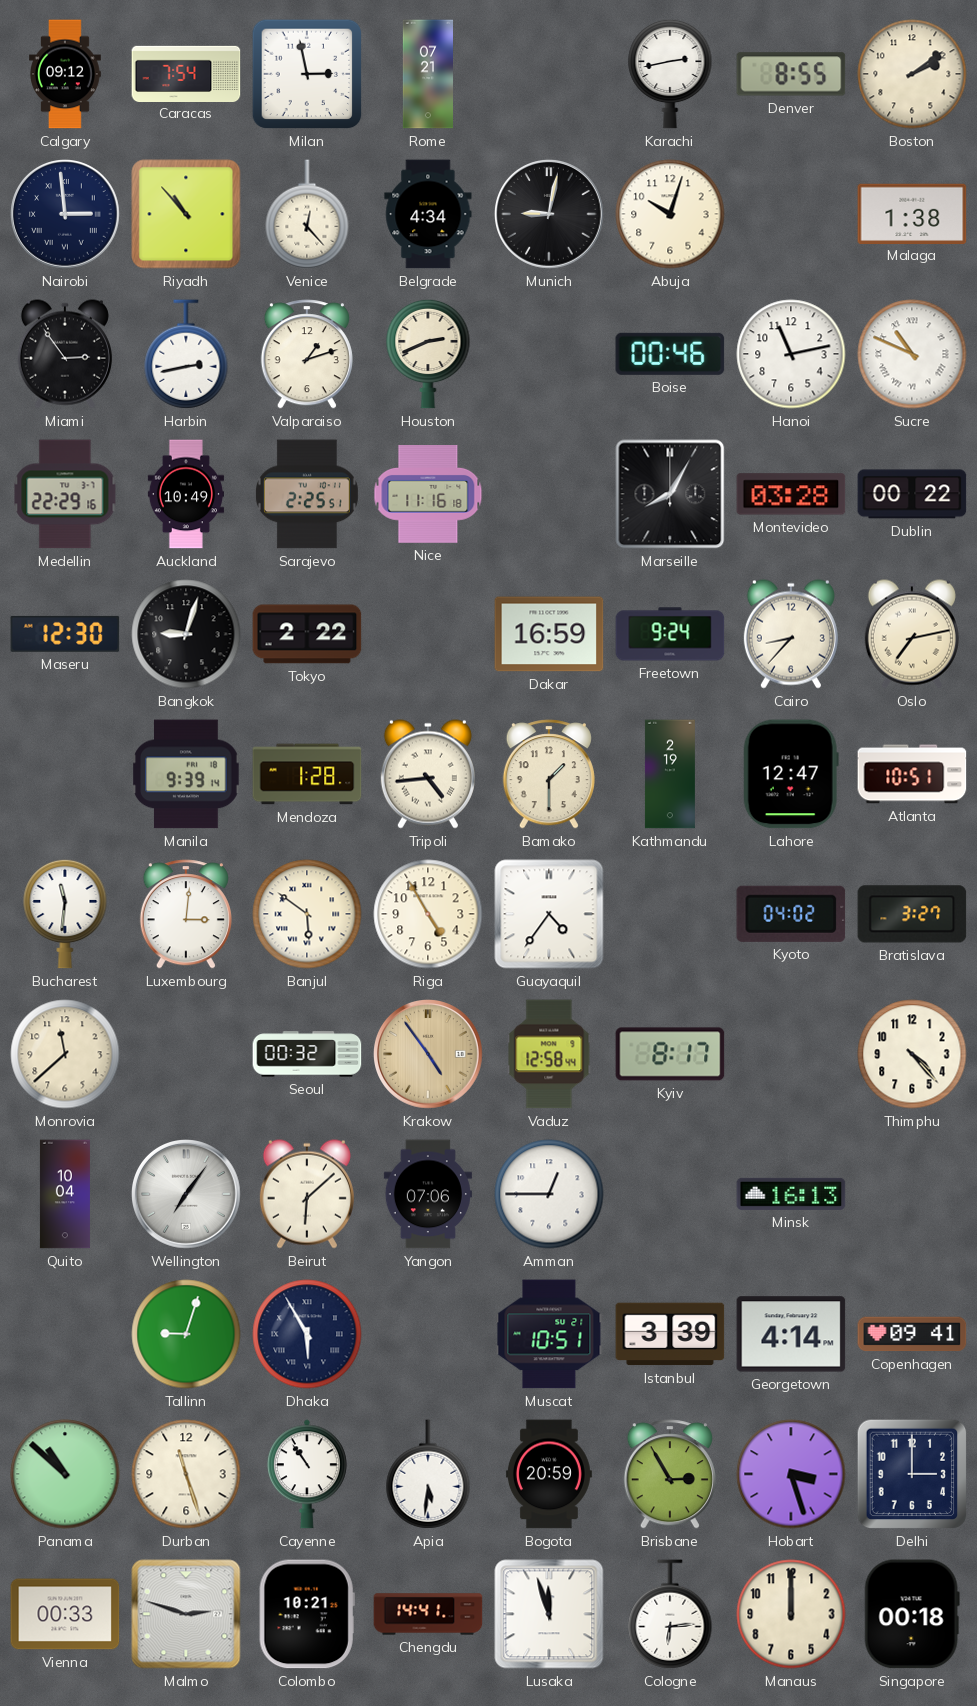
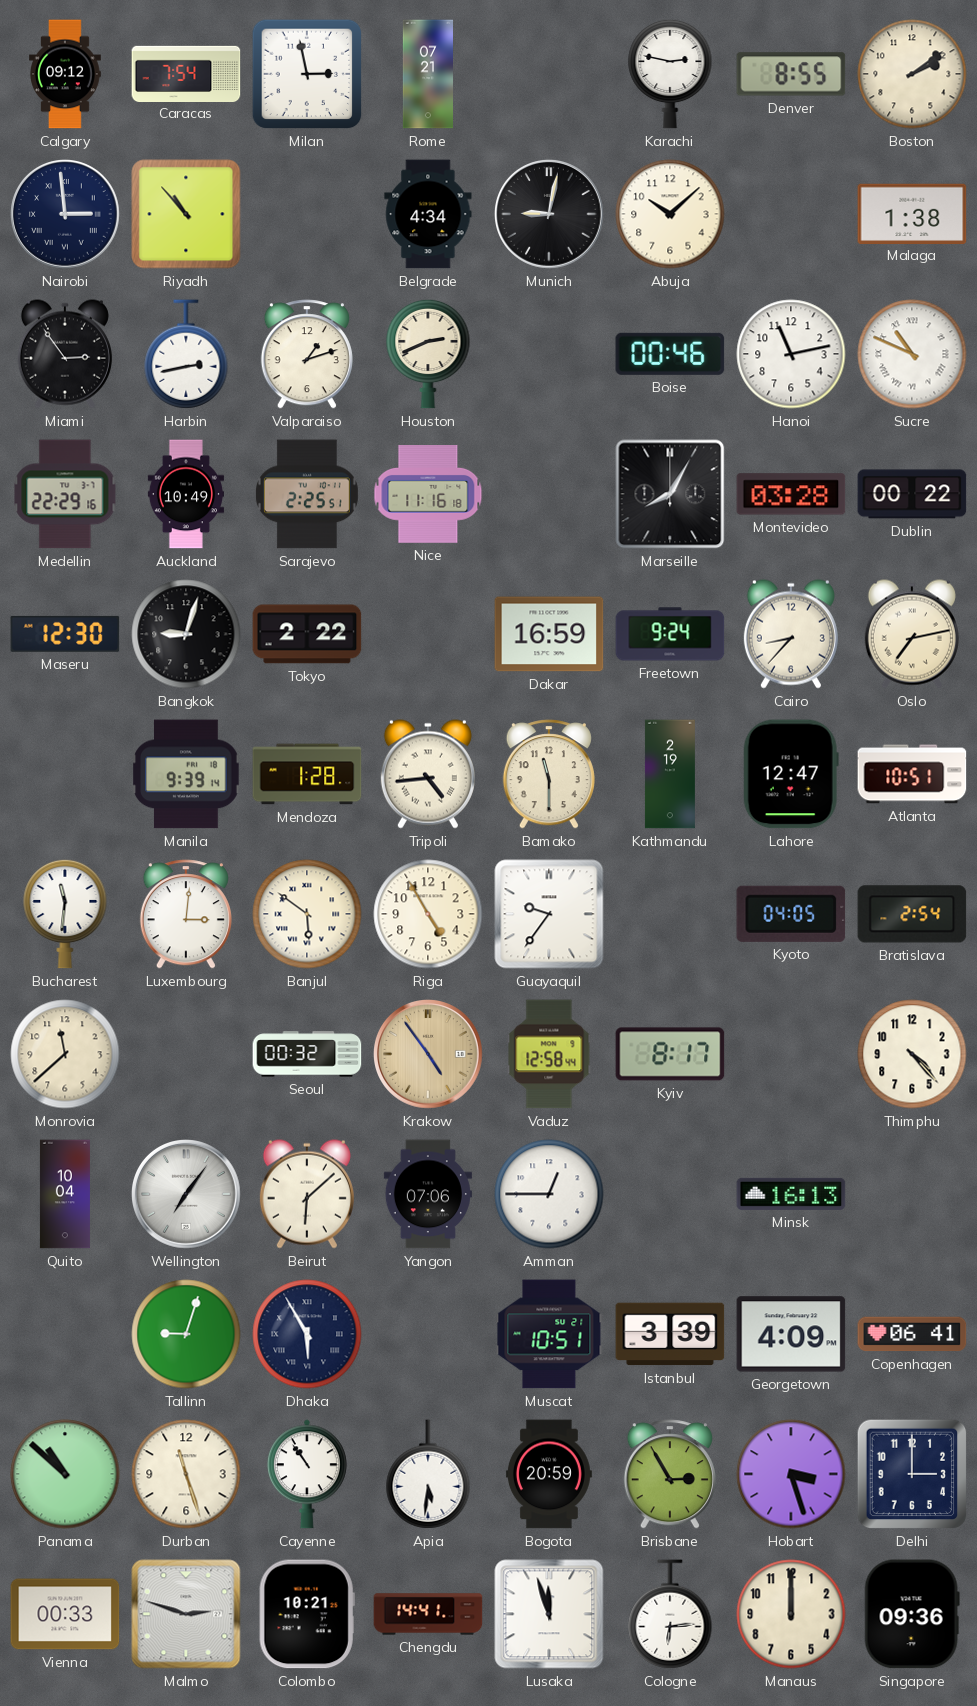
Karachi: 2:43 -> 2:47
Venice: 12:23 -> none
Abuja: 10:03 -> 10:08
Bamako: 1:30 -> 11:30
Guayaquil: 4:36 -> 9:36
Kyoto: 04:02 -> 04:05
Bratislava: 3:27 -> 2:54
Georgetown: 4:14 -> 4:09
Copenhagen: 09:41 -> 06:41
Singapore: 00:18 -> 09:36
